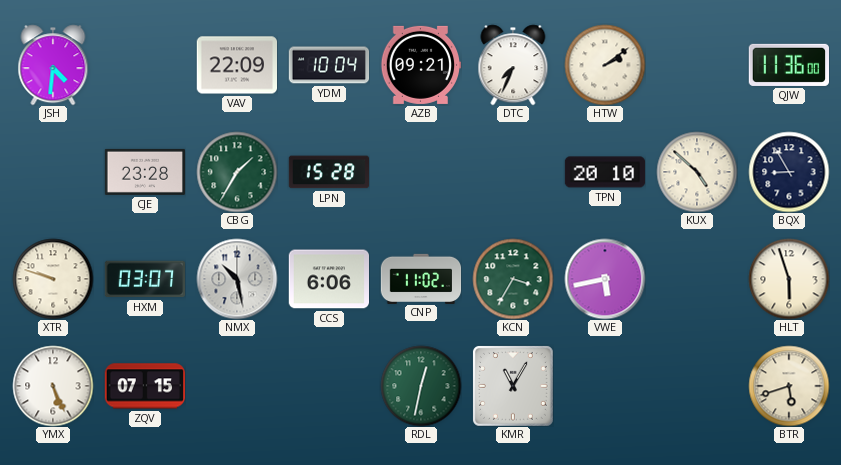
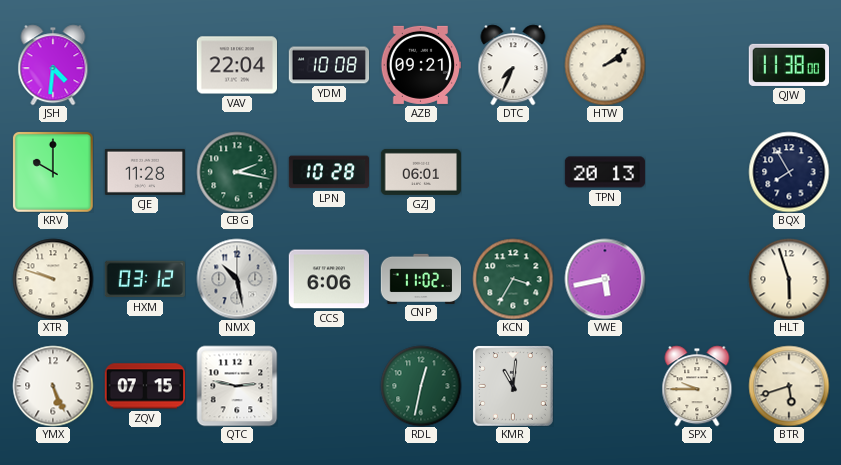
VAV: 22:09 -> 22:04
YDM: 10:04 -> 10:08
QJW: 11:36 -> 11:38
KRV: none -> 10:00
CJE: 23:28 -> 11:28
CBG: 1:35 -> 2:17
LPN: 15:28 -> 10:28
GZJ: none -> 06:01
TPN: 20:10 -> 20:13
KUX: 4:52 -> none
BQX: 8:55 -> 7:55
HXM: 03:07 -> 03:12
QTC: none -> 2:47
KMR: 11:05 -> 11:01
SPX: none -> 9:45
